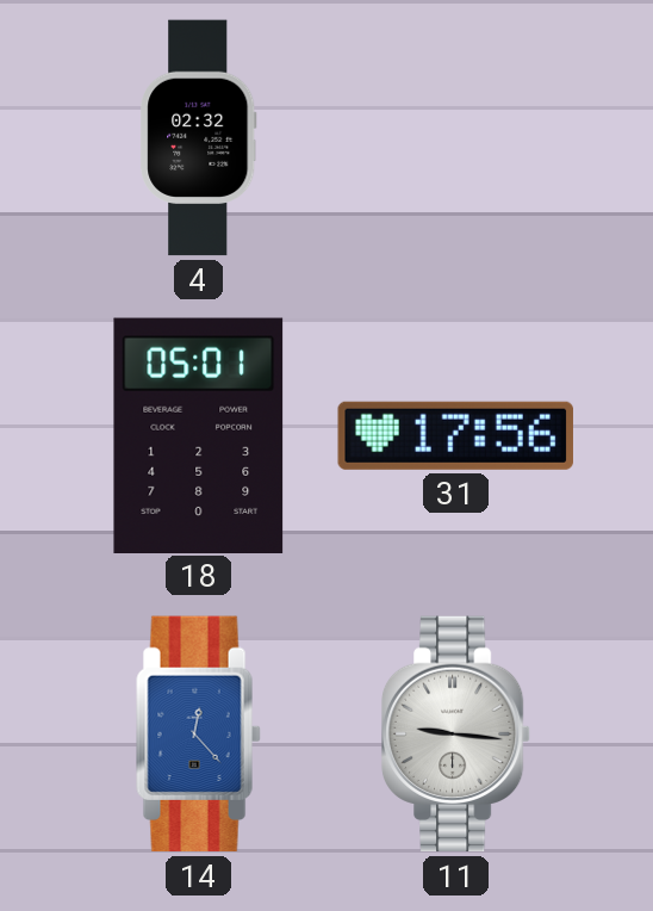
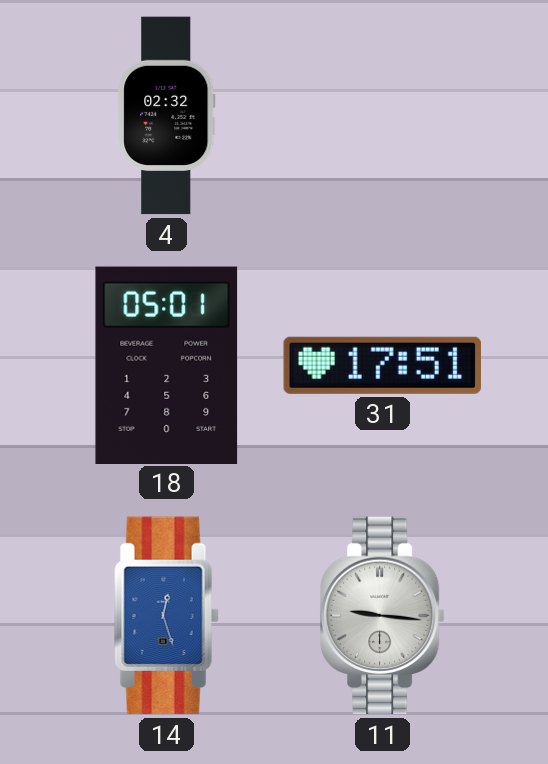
31: 17:56 -> 17:51
14: 12:23 -> 12:27
